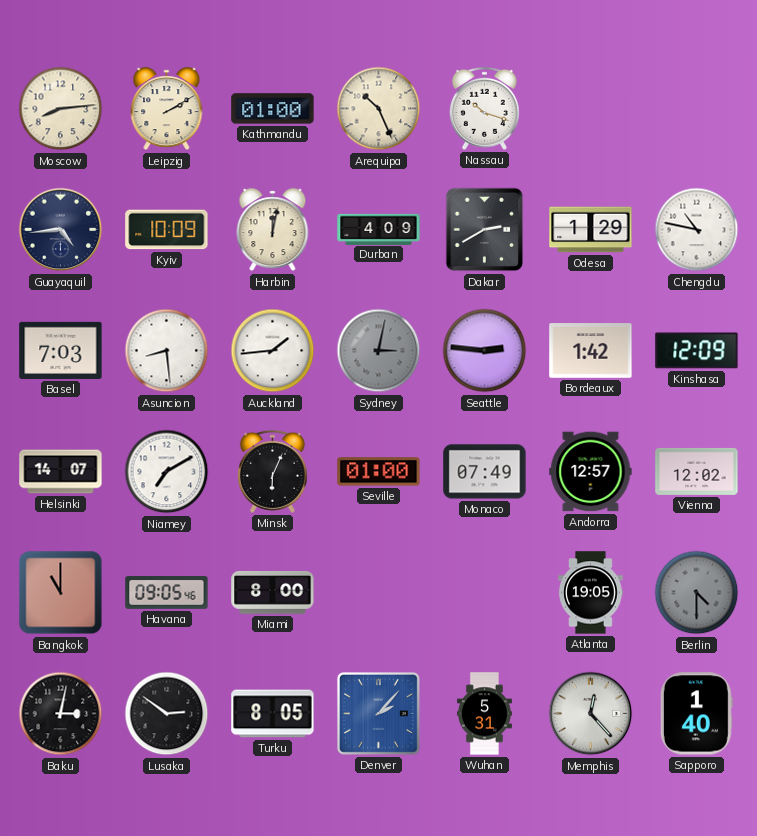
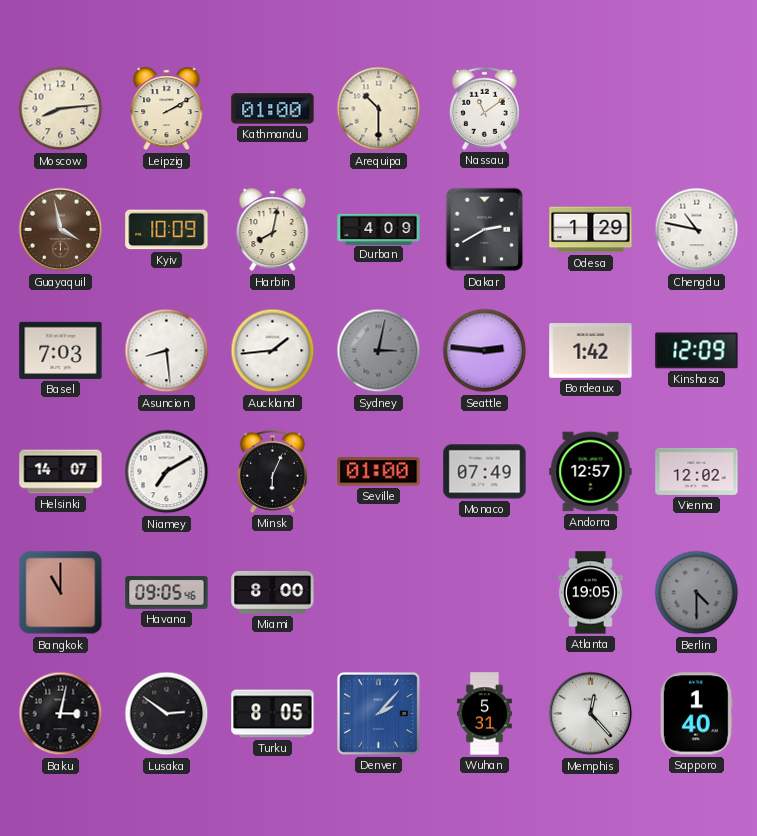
Arequipa: 10:26 -> 10:30
Nassau: 10:18 -> 11:09
Guayaquil: 4:44 -> 3:58
Guayaquil dial: navy -> brown
Harbin: 12:02 -> 8:02
